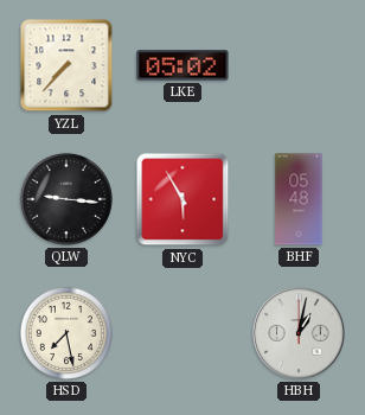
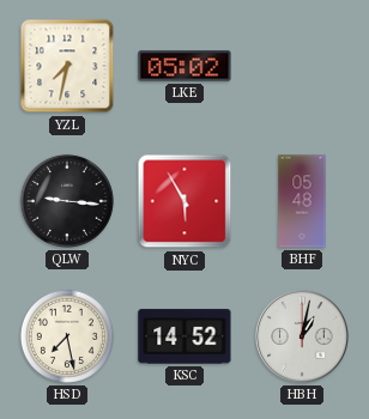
YZL: 7:37 -> 7:32
KSC: none -> 14:52
